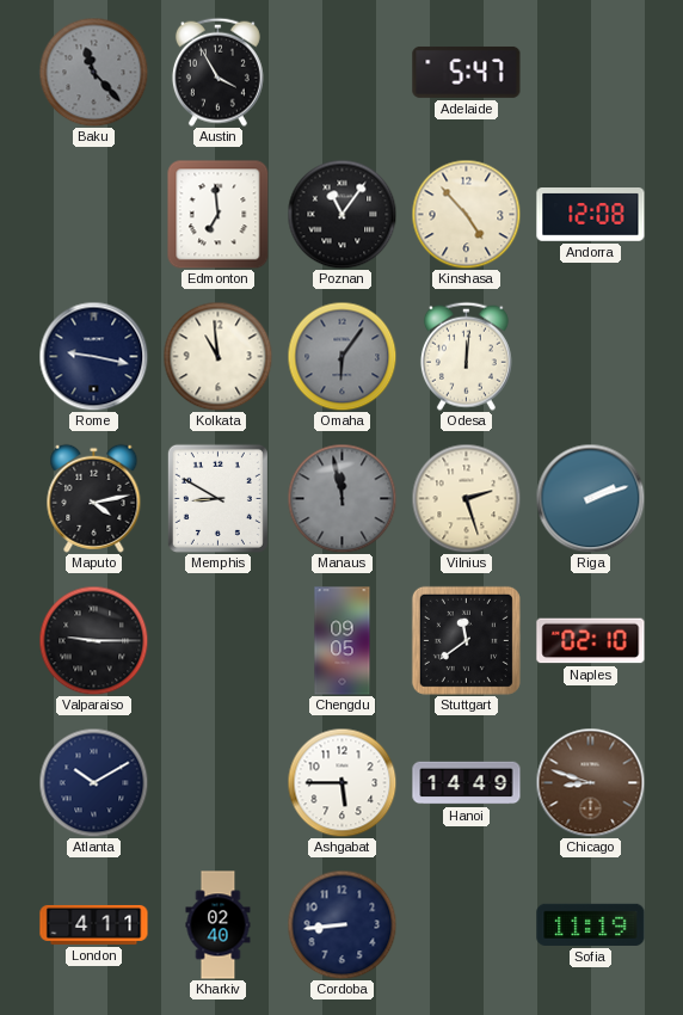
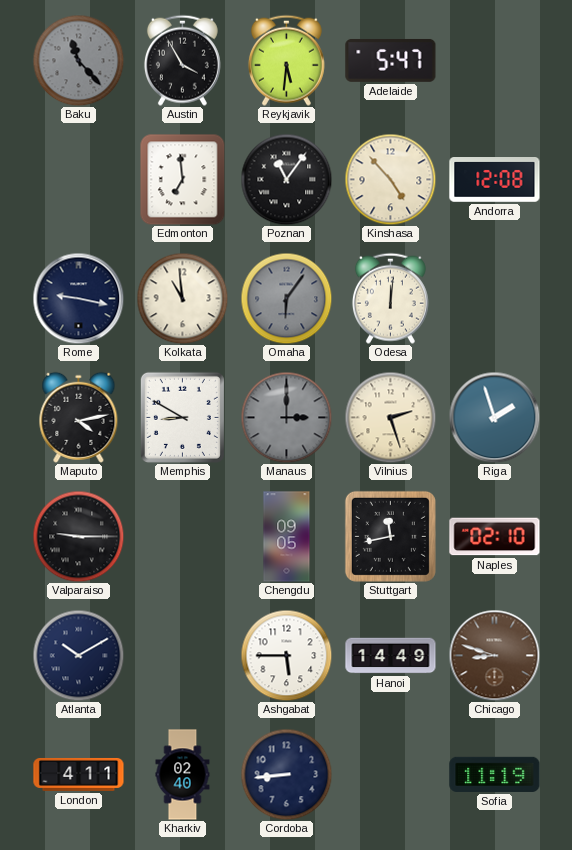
Reykjavik: none -> 5:31
Manaus: 11:58 -> 3:00
Riga: 2:12 -> 1:57
Stuttgart: 11:39 -> 11:43
